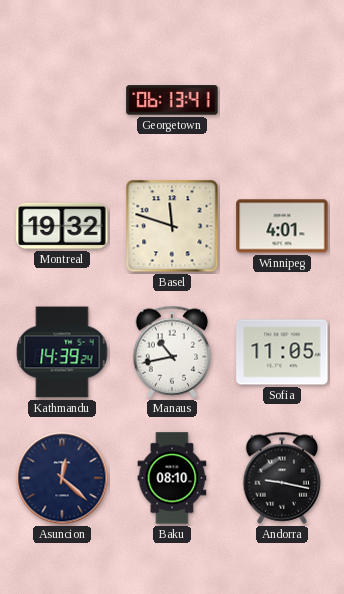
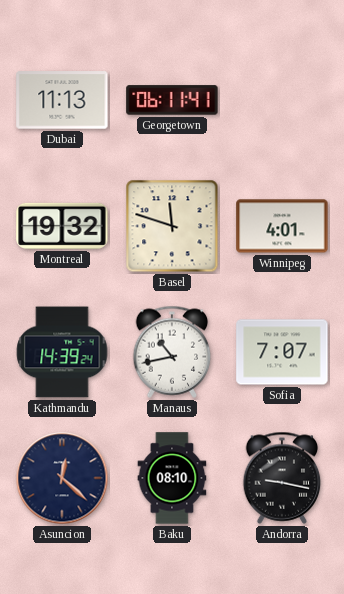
Dubai: none -> 11:13
Georgetown: 06:13 -> 06:11
Sofia: 11:05 -> 7:07
